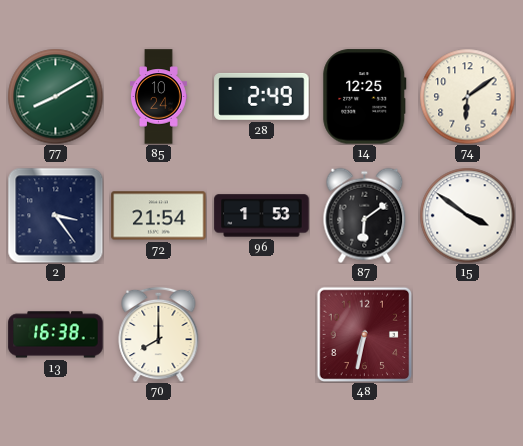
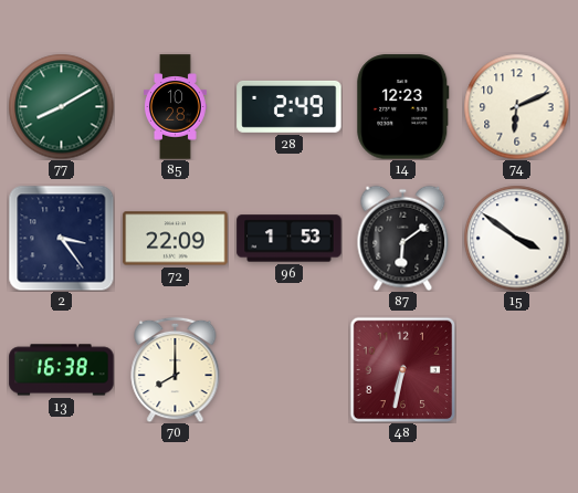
85: 10:24 -> 10:28
14: 12:25 -> 12:23
74: 6:09 -> 6:11
72: 21:54 -> 22:09
